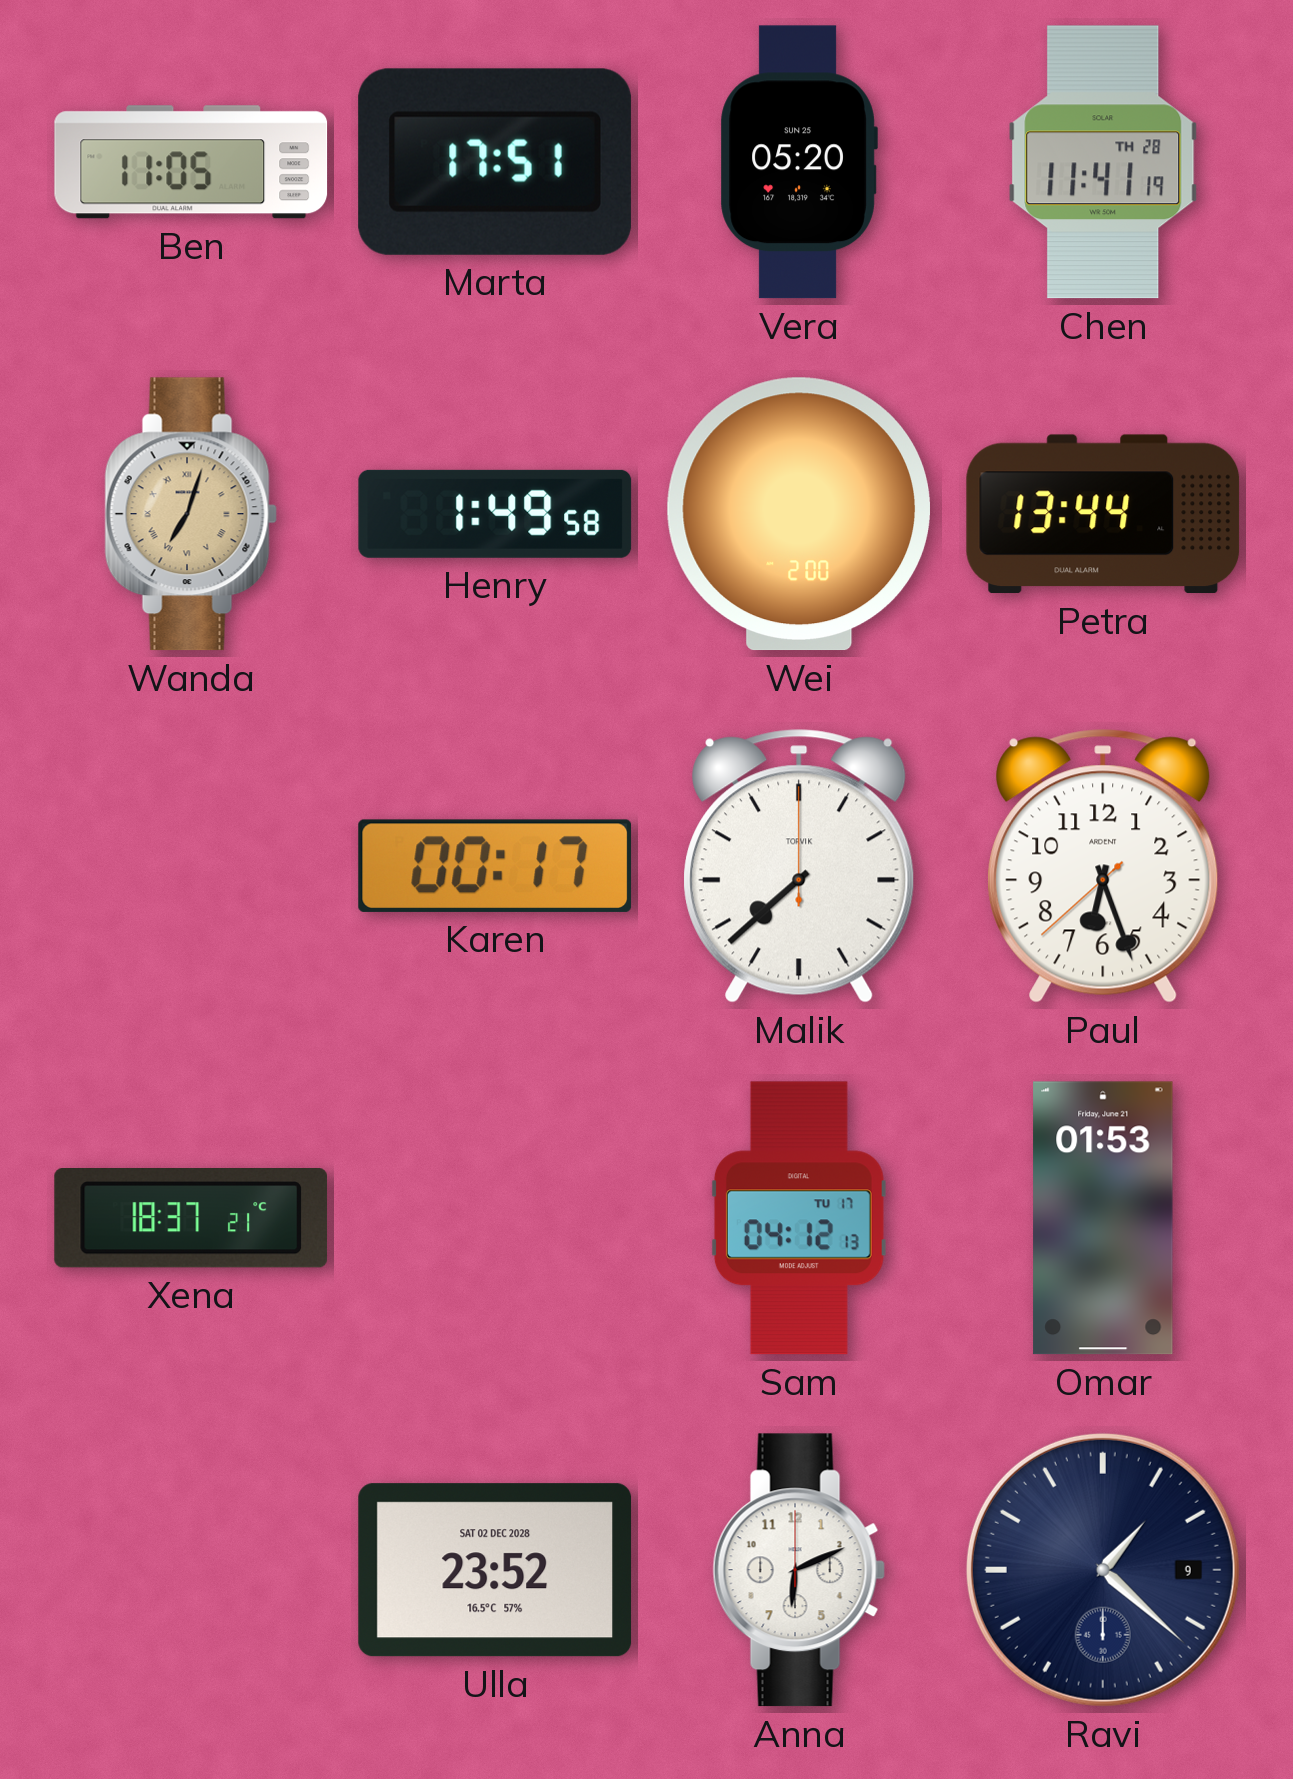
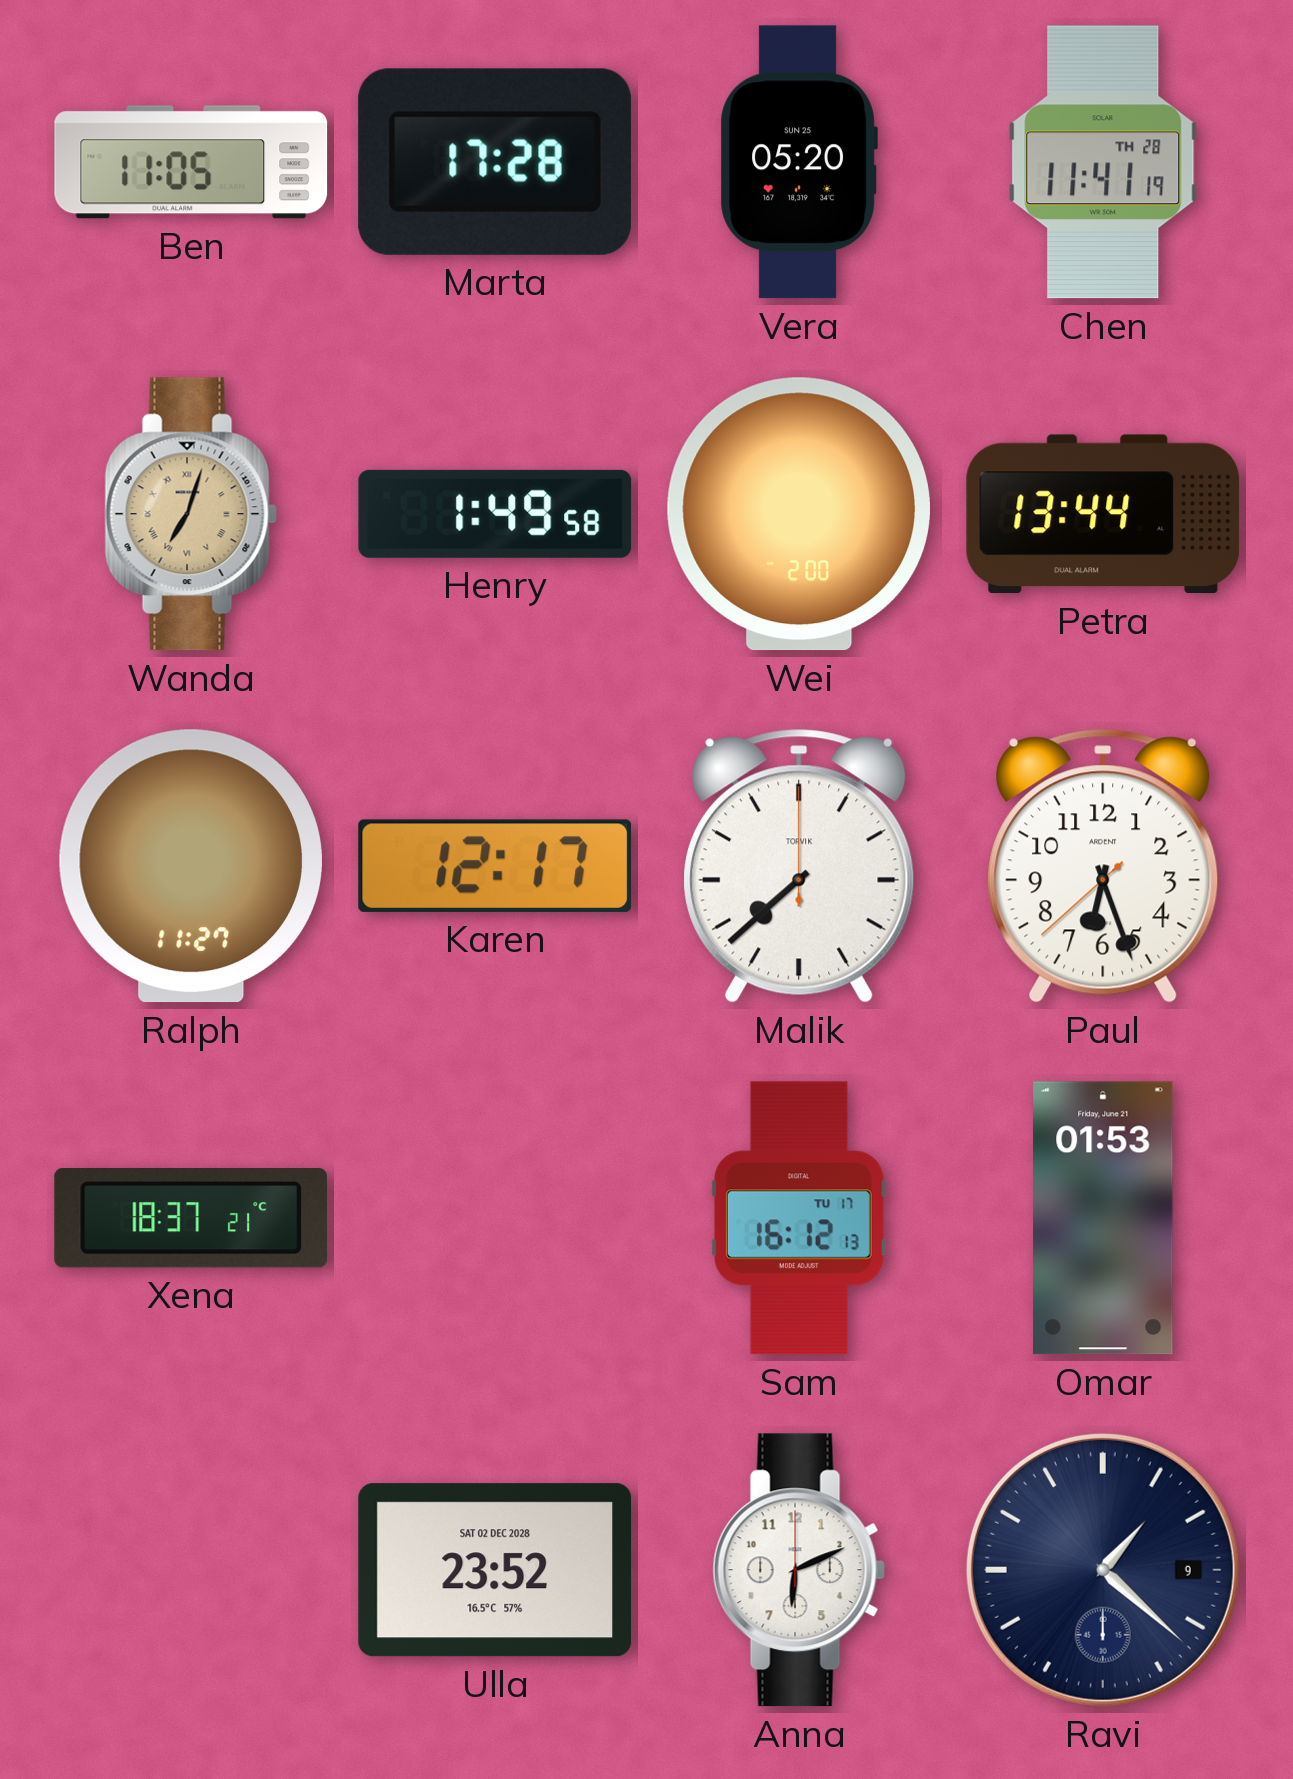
Marta: 17:51 -> 17:28
Ralph: none -> 11:27
Karen: 00:17 -> 12:17
Sam: 04:12 -> 16:12
